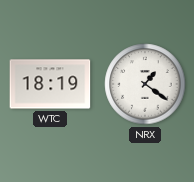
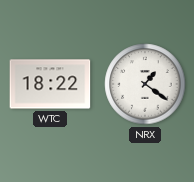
WTC: 18:19 -> 18:22
